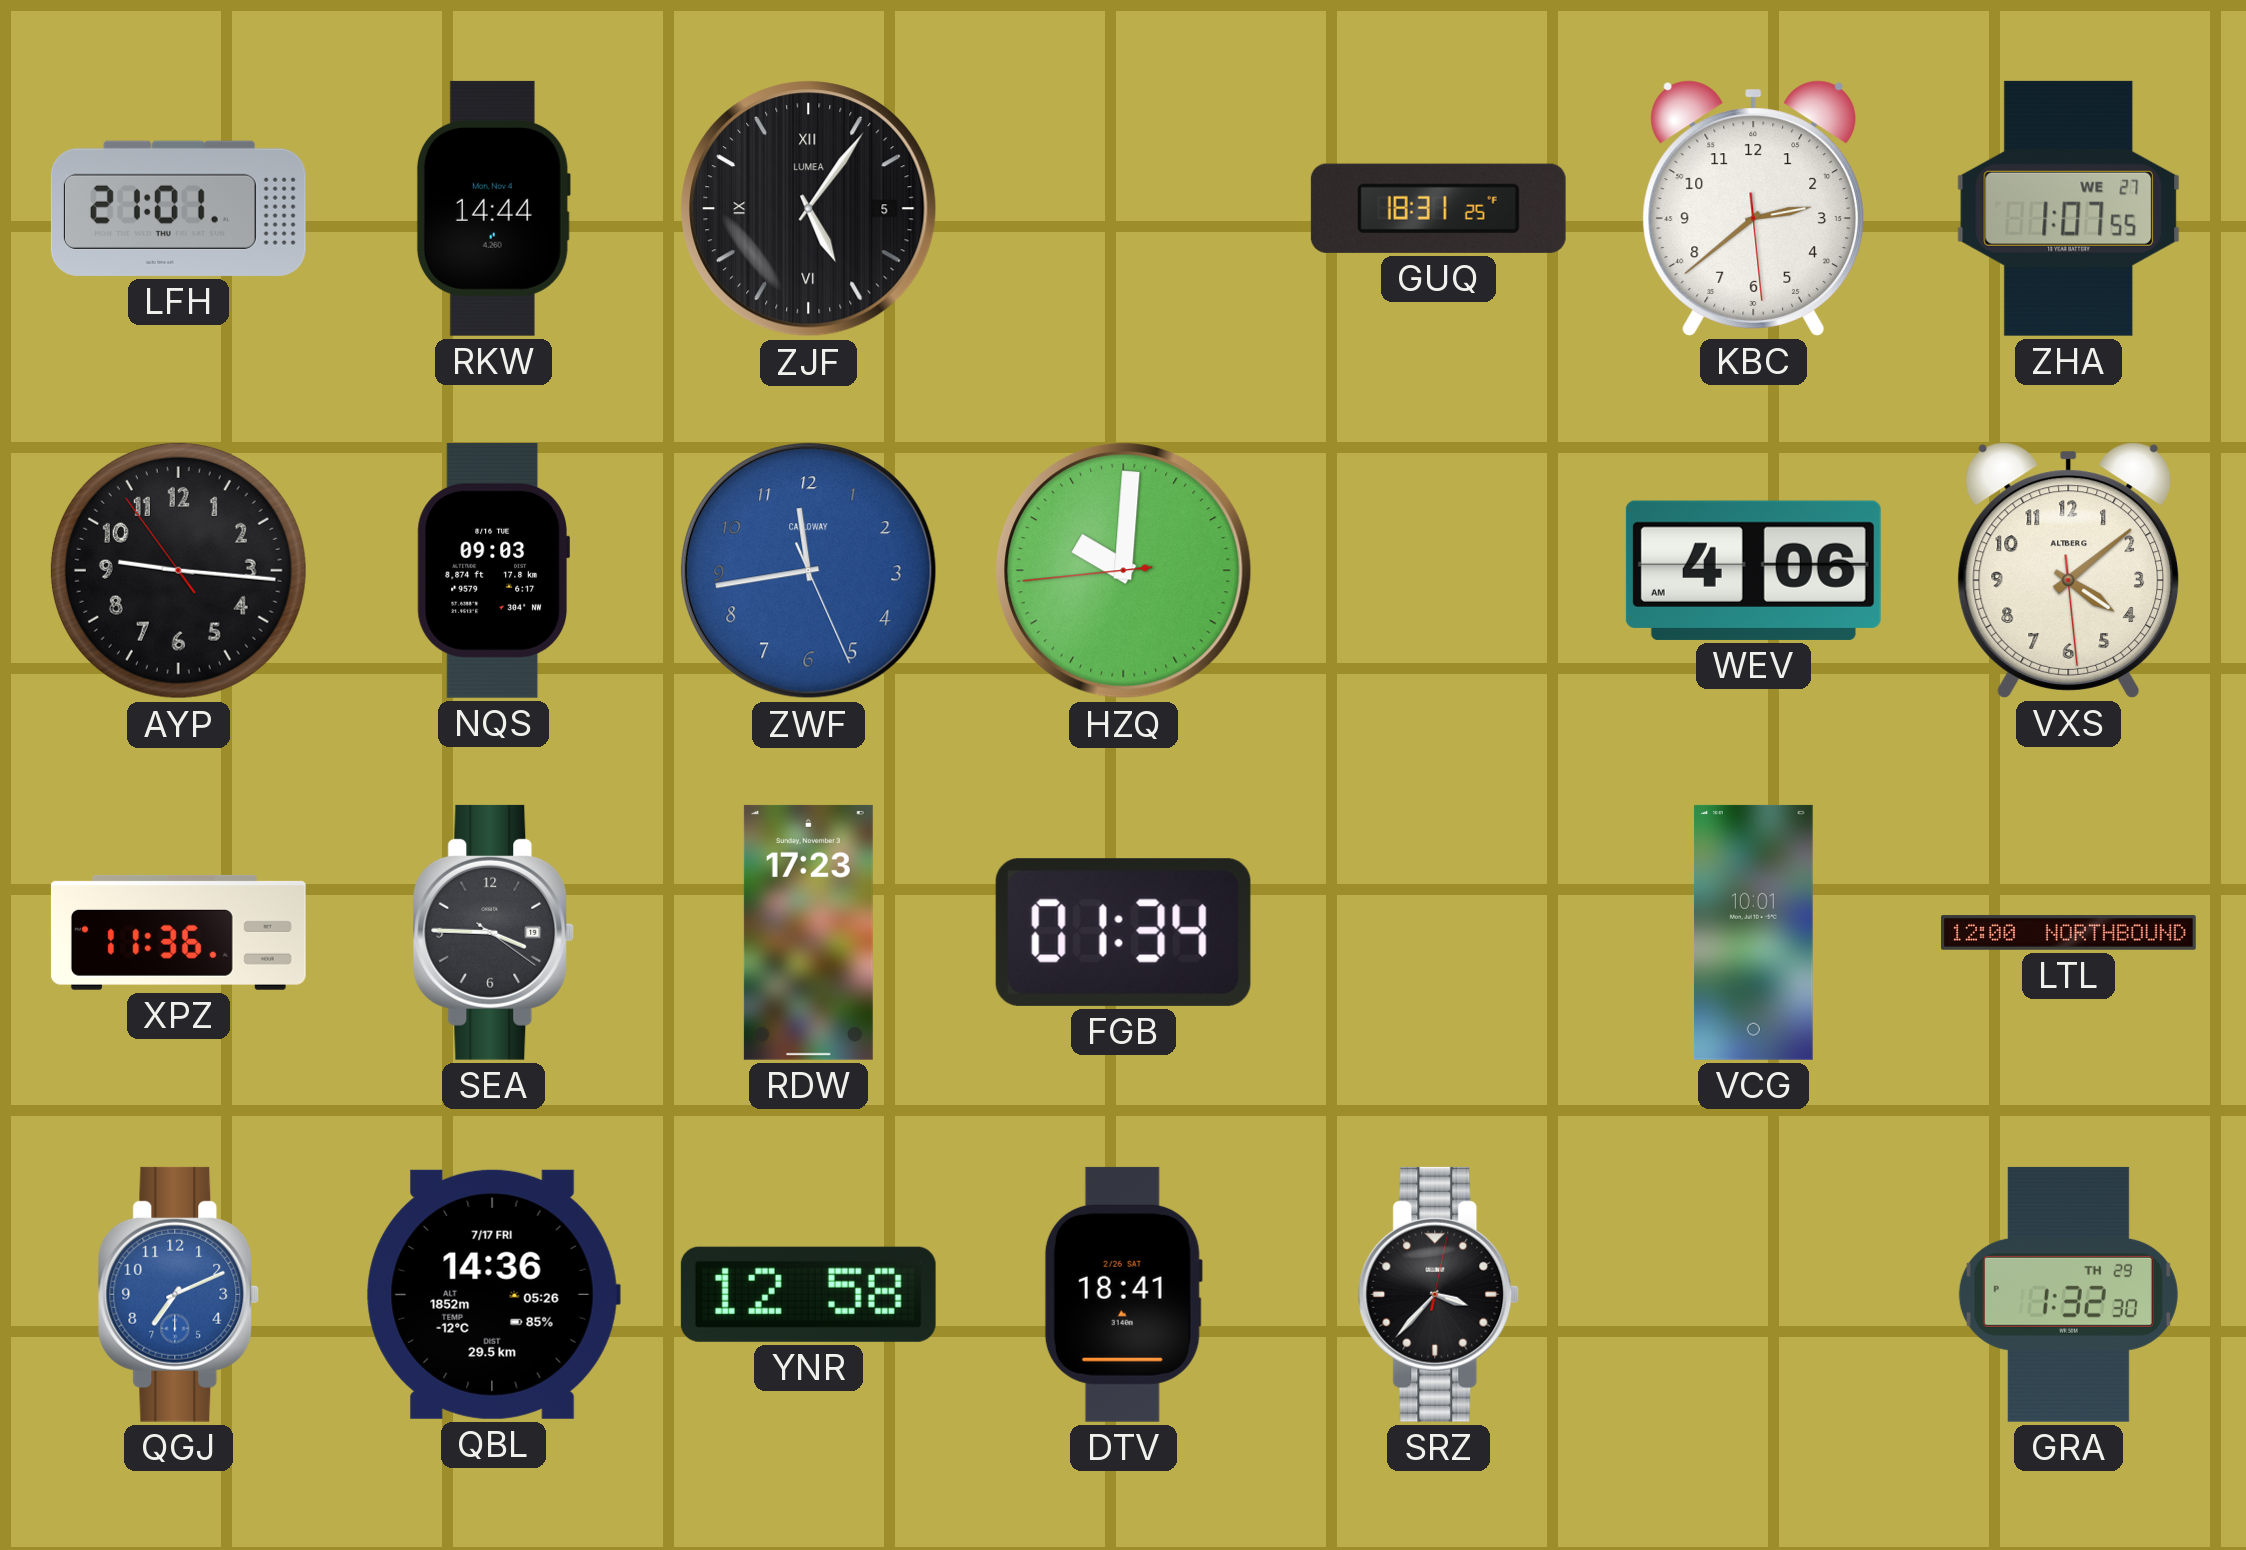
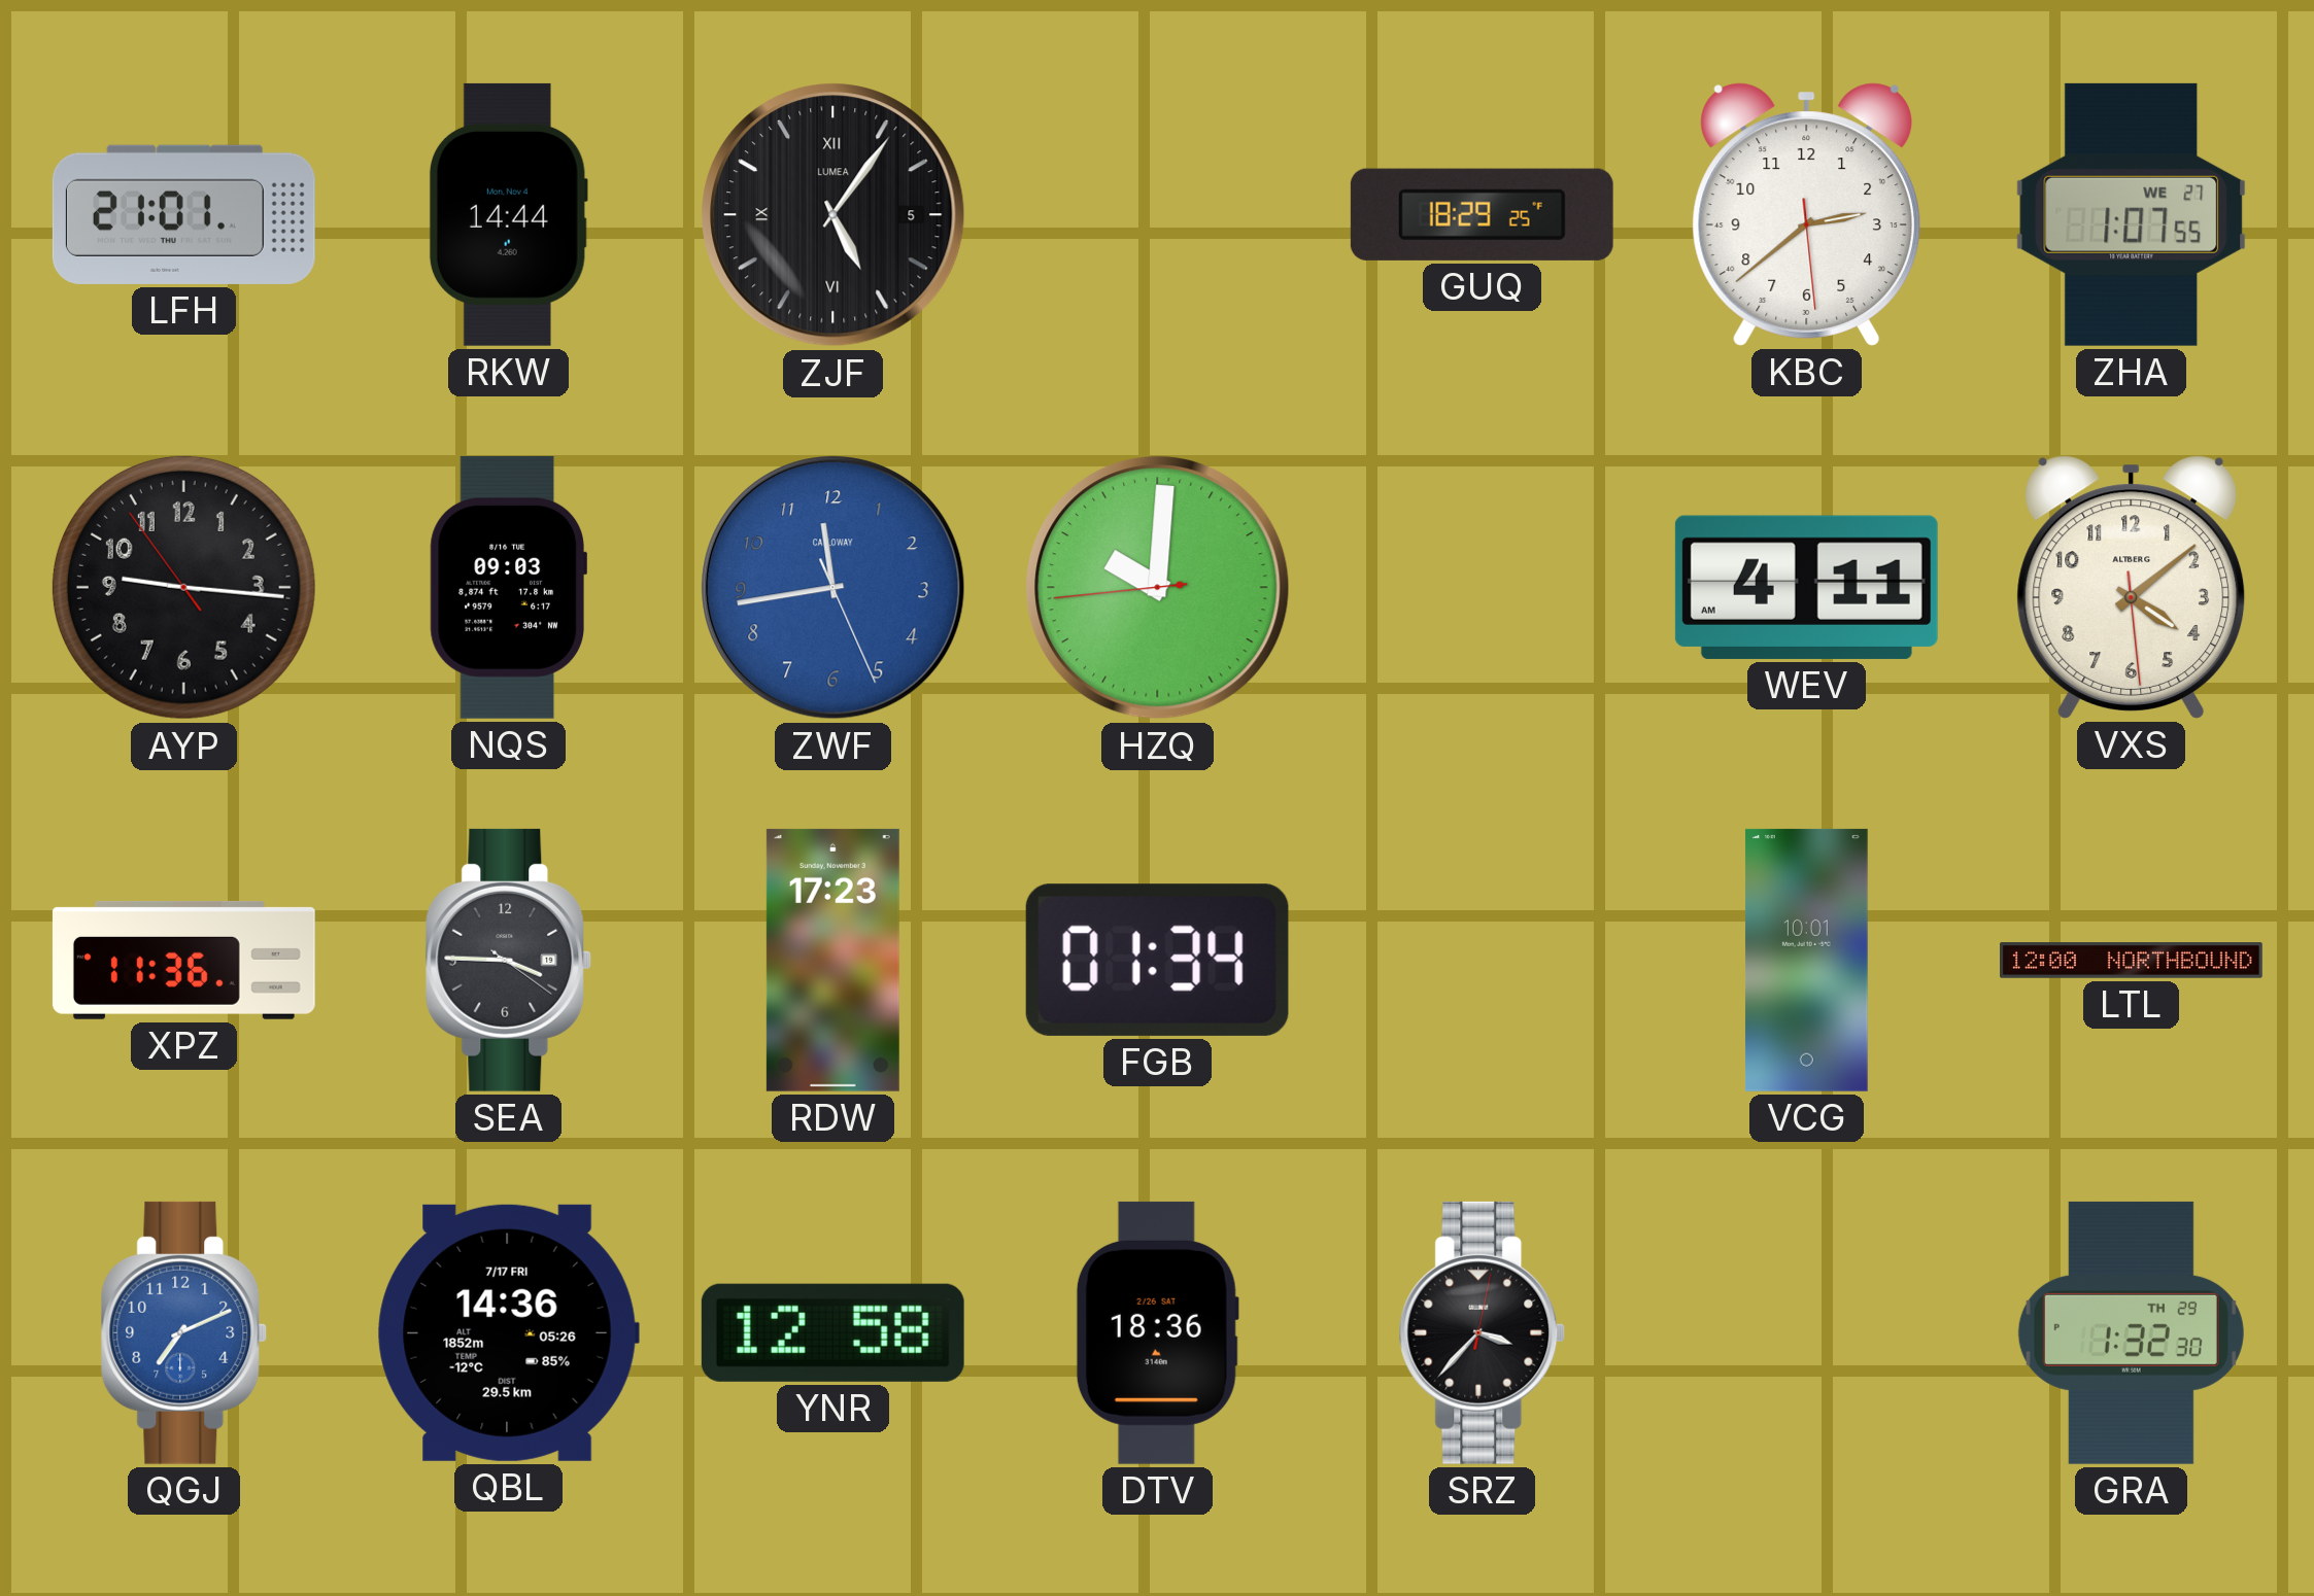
GUQ: 18:31 -> 18:29
WEV: 4:06 -> 4:11
DTV: 18:41 -> 18:36
